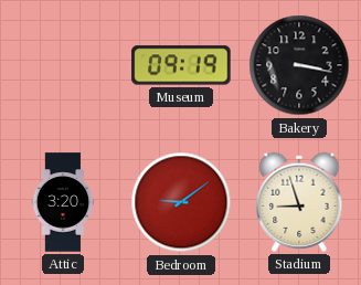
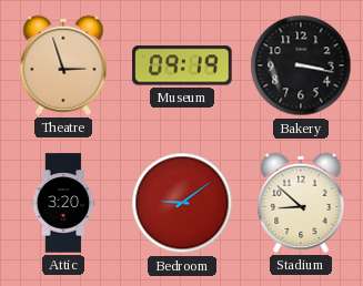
Theatre: none -> 2:57
Stadium: 8:57 -> 8:52
